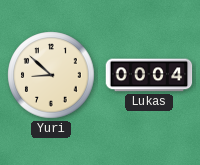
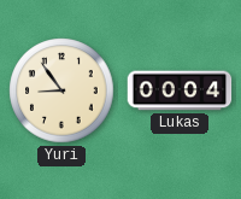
Yuri: 8:52 -> 8:54
